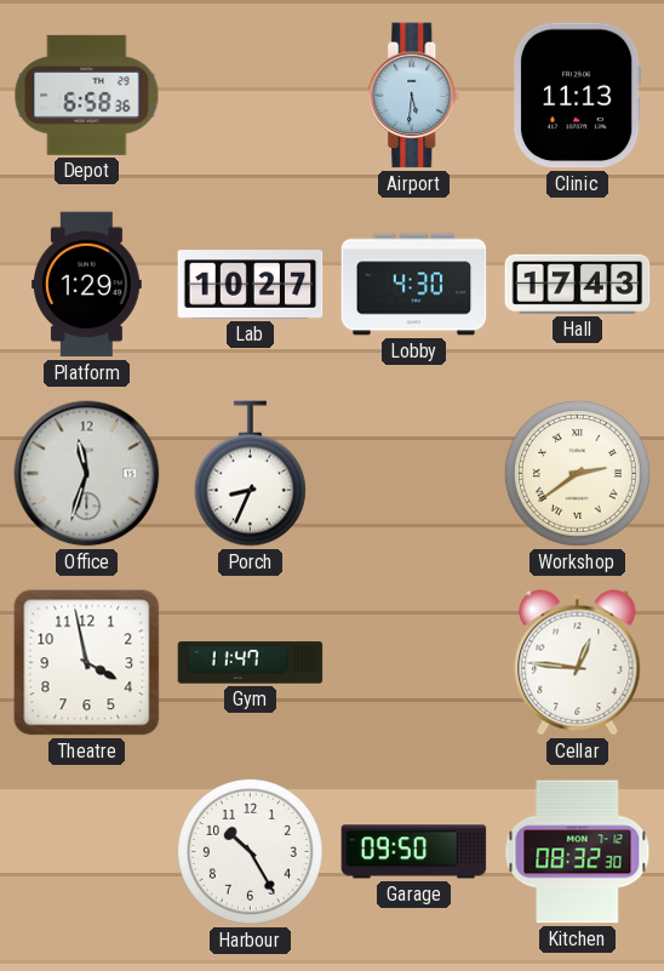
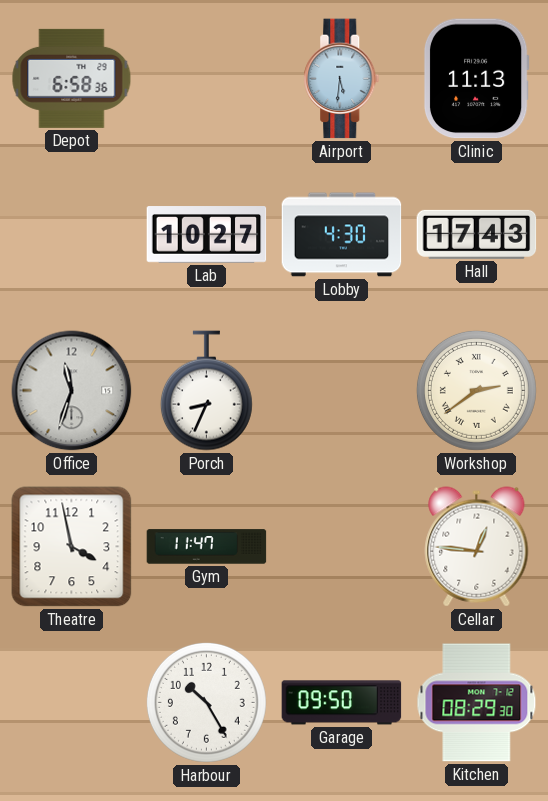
Platform: 1:29 -> none
Kitchen: 08:32 -> 08:29
